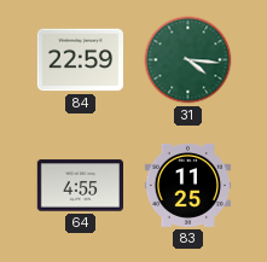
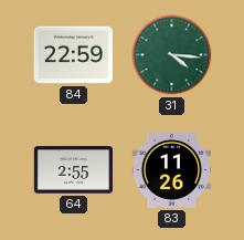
64: 4:55 -> 2:55
83: 11:25 -> 11:26
